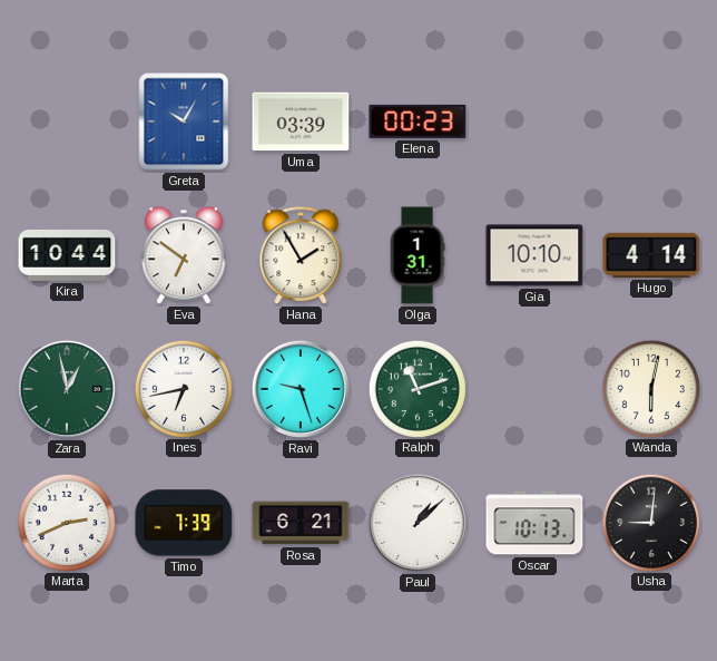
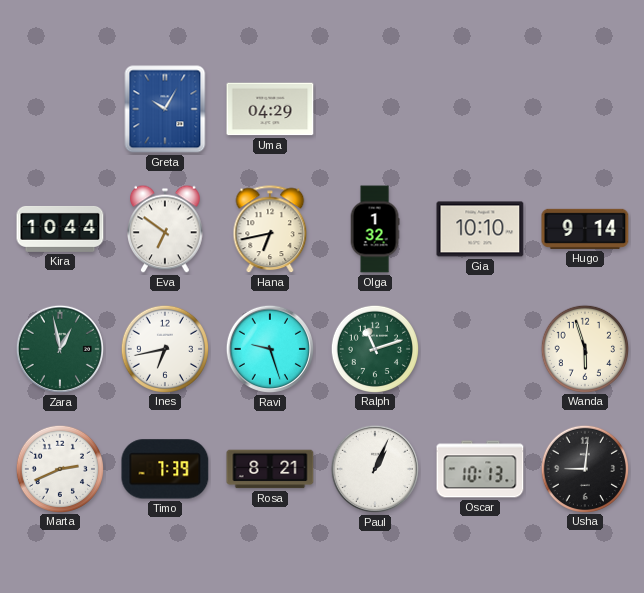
Uma: 03:39 -> 04:29
Elena: 00:23 -> none
Hana: 1:55 -> 6:43
Olga: 1:31 -> 1:32
Hugo: 4:14 -> 9:14
Wanda: 6:02 -> 5:57
Rosa: 6:21 -> 8:21
Paul: 1:08 -> 1:04
